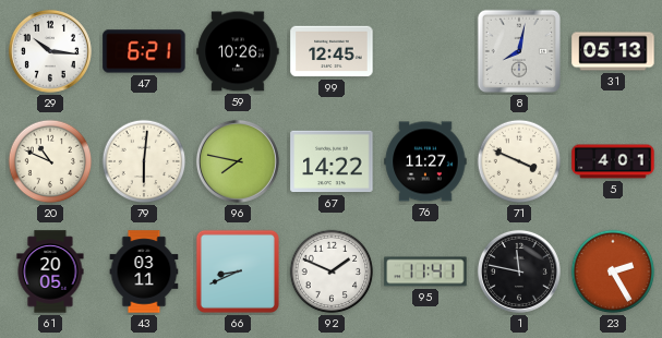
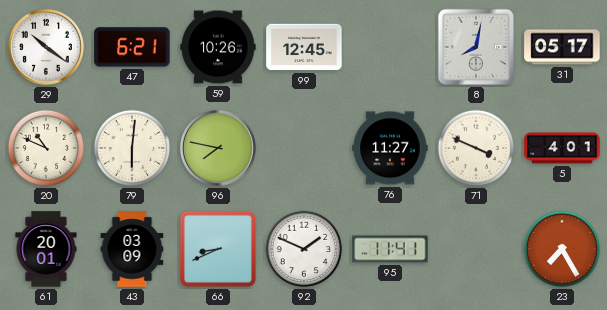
29: 10:16 -> 10:21
31: 05:13 -> 05:17
67: 14:22 -> none
61: 20:05 -> 20:01
43: 03:11 -> 03:09
1: 11:47 -> none
23: 2:25 -> 7:25
